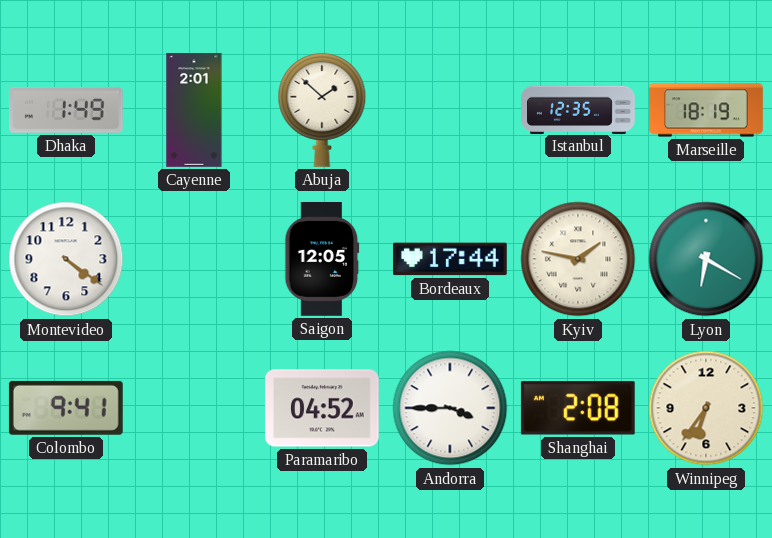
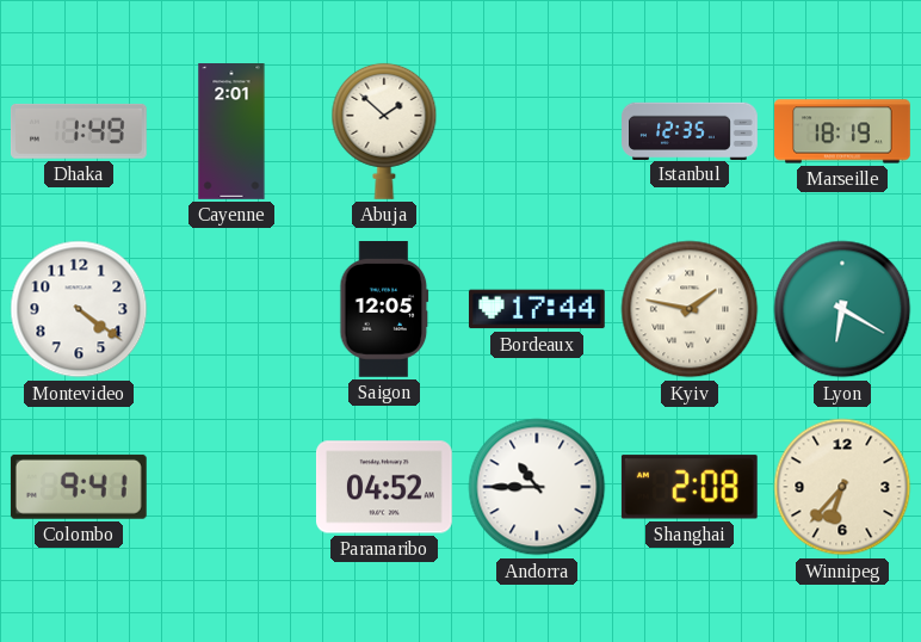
Andorra: 3:45 -> 10:45
Winnipeg: 6:36 -> 6:37
